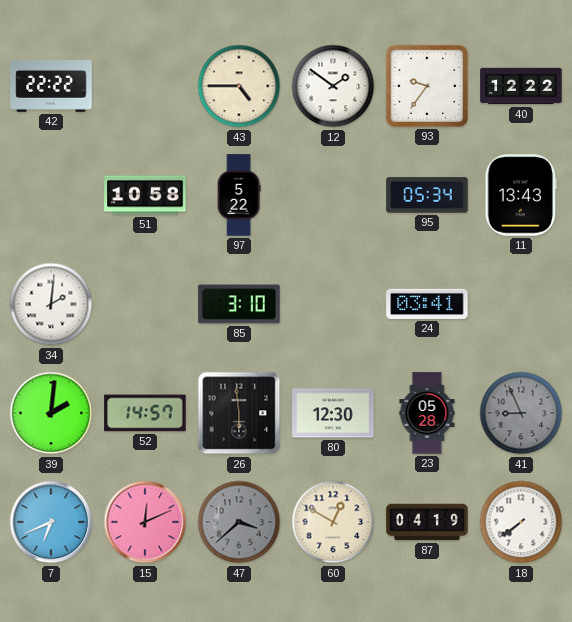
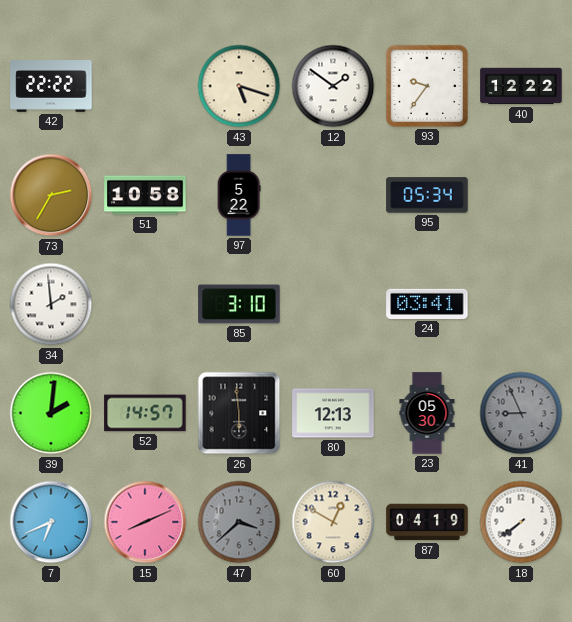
43: 4:45 -> 5:18
73: none -> 2:35
11: 13:43 -> none
34: 2:01 -> 1:59
80: 12:30 -> 12:13
23: 05:28 -> 05:30
15: 12:11 -> 8:11
